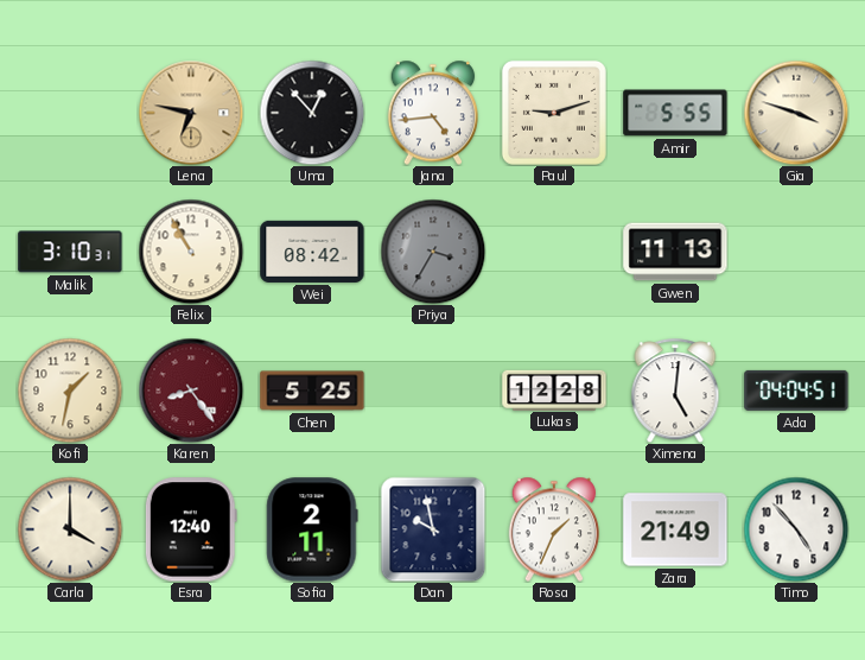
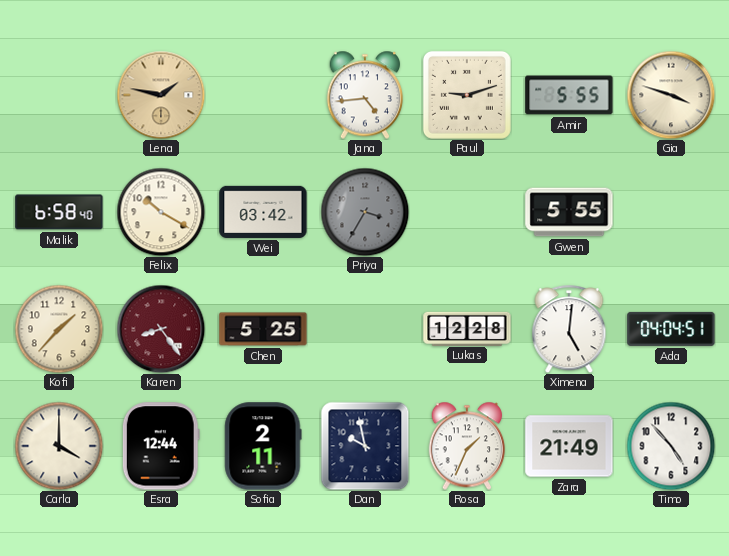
Lena: 6:47 -> 1:47
Uma: 12:53 -> none
Malik: 3:10 -> 6:58
Felix: 10:55 -> 10:20
Wei: 08:42 -> 03:42
Gwen: 11:13 -> 5:55
Kofi: 1:32 -> 1:37
Esra: 12:40 -> 12:44
